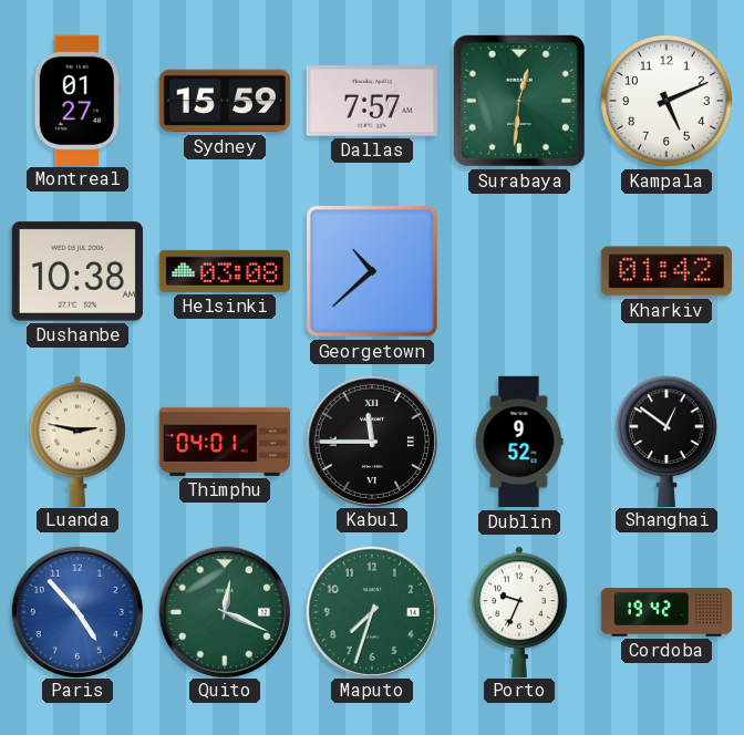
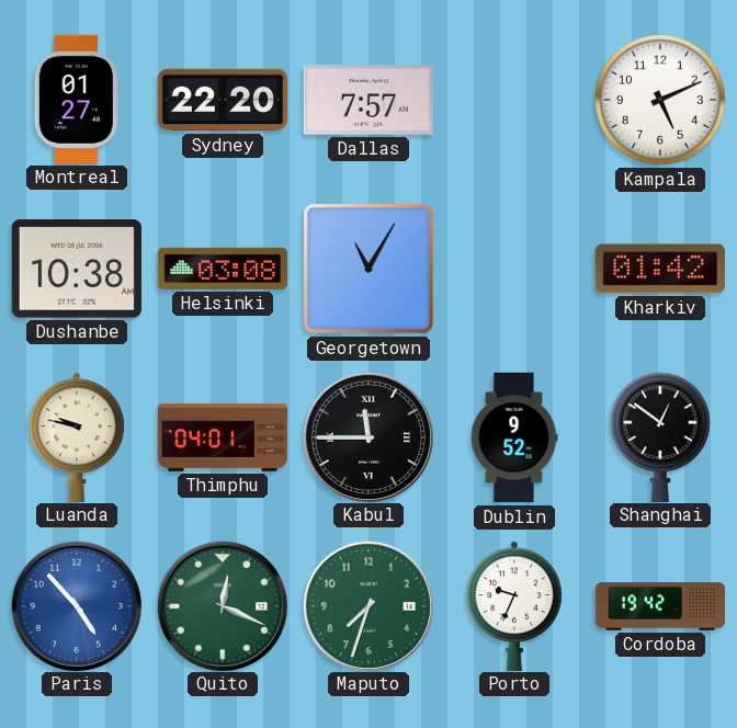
Sydney: 15:59 -> 22:20
Surabaya: 12:31 -> none
Georgetown: 10:38 -> 11:05
Luanda: 2:47 -> 9:47
